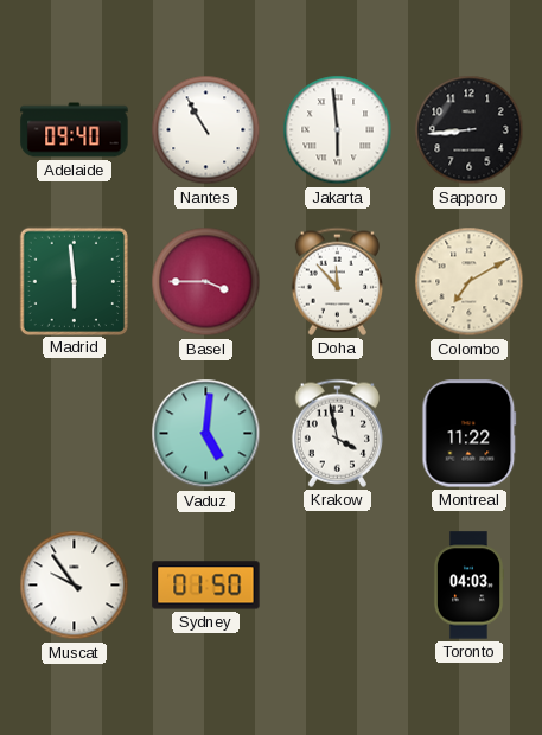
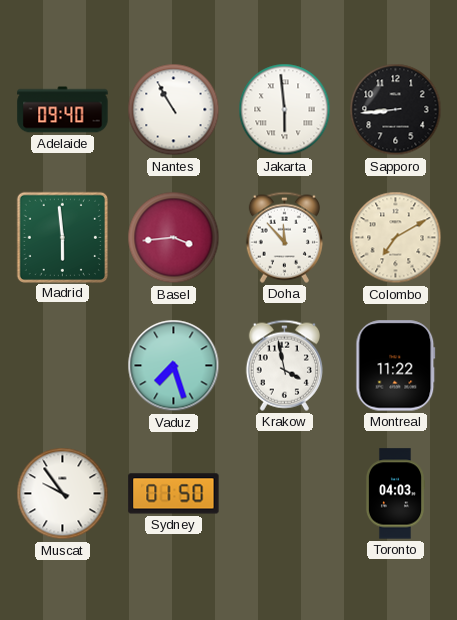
Basel: 3:45 -> 3:44
Vaduz: 5:01 -> 7:27
